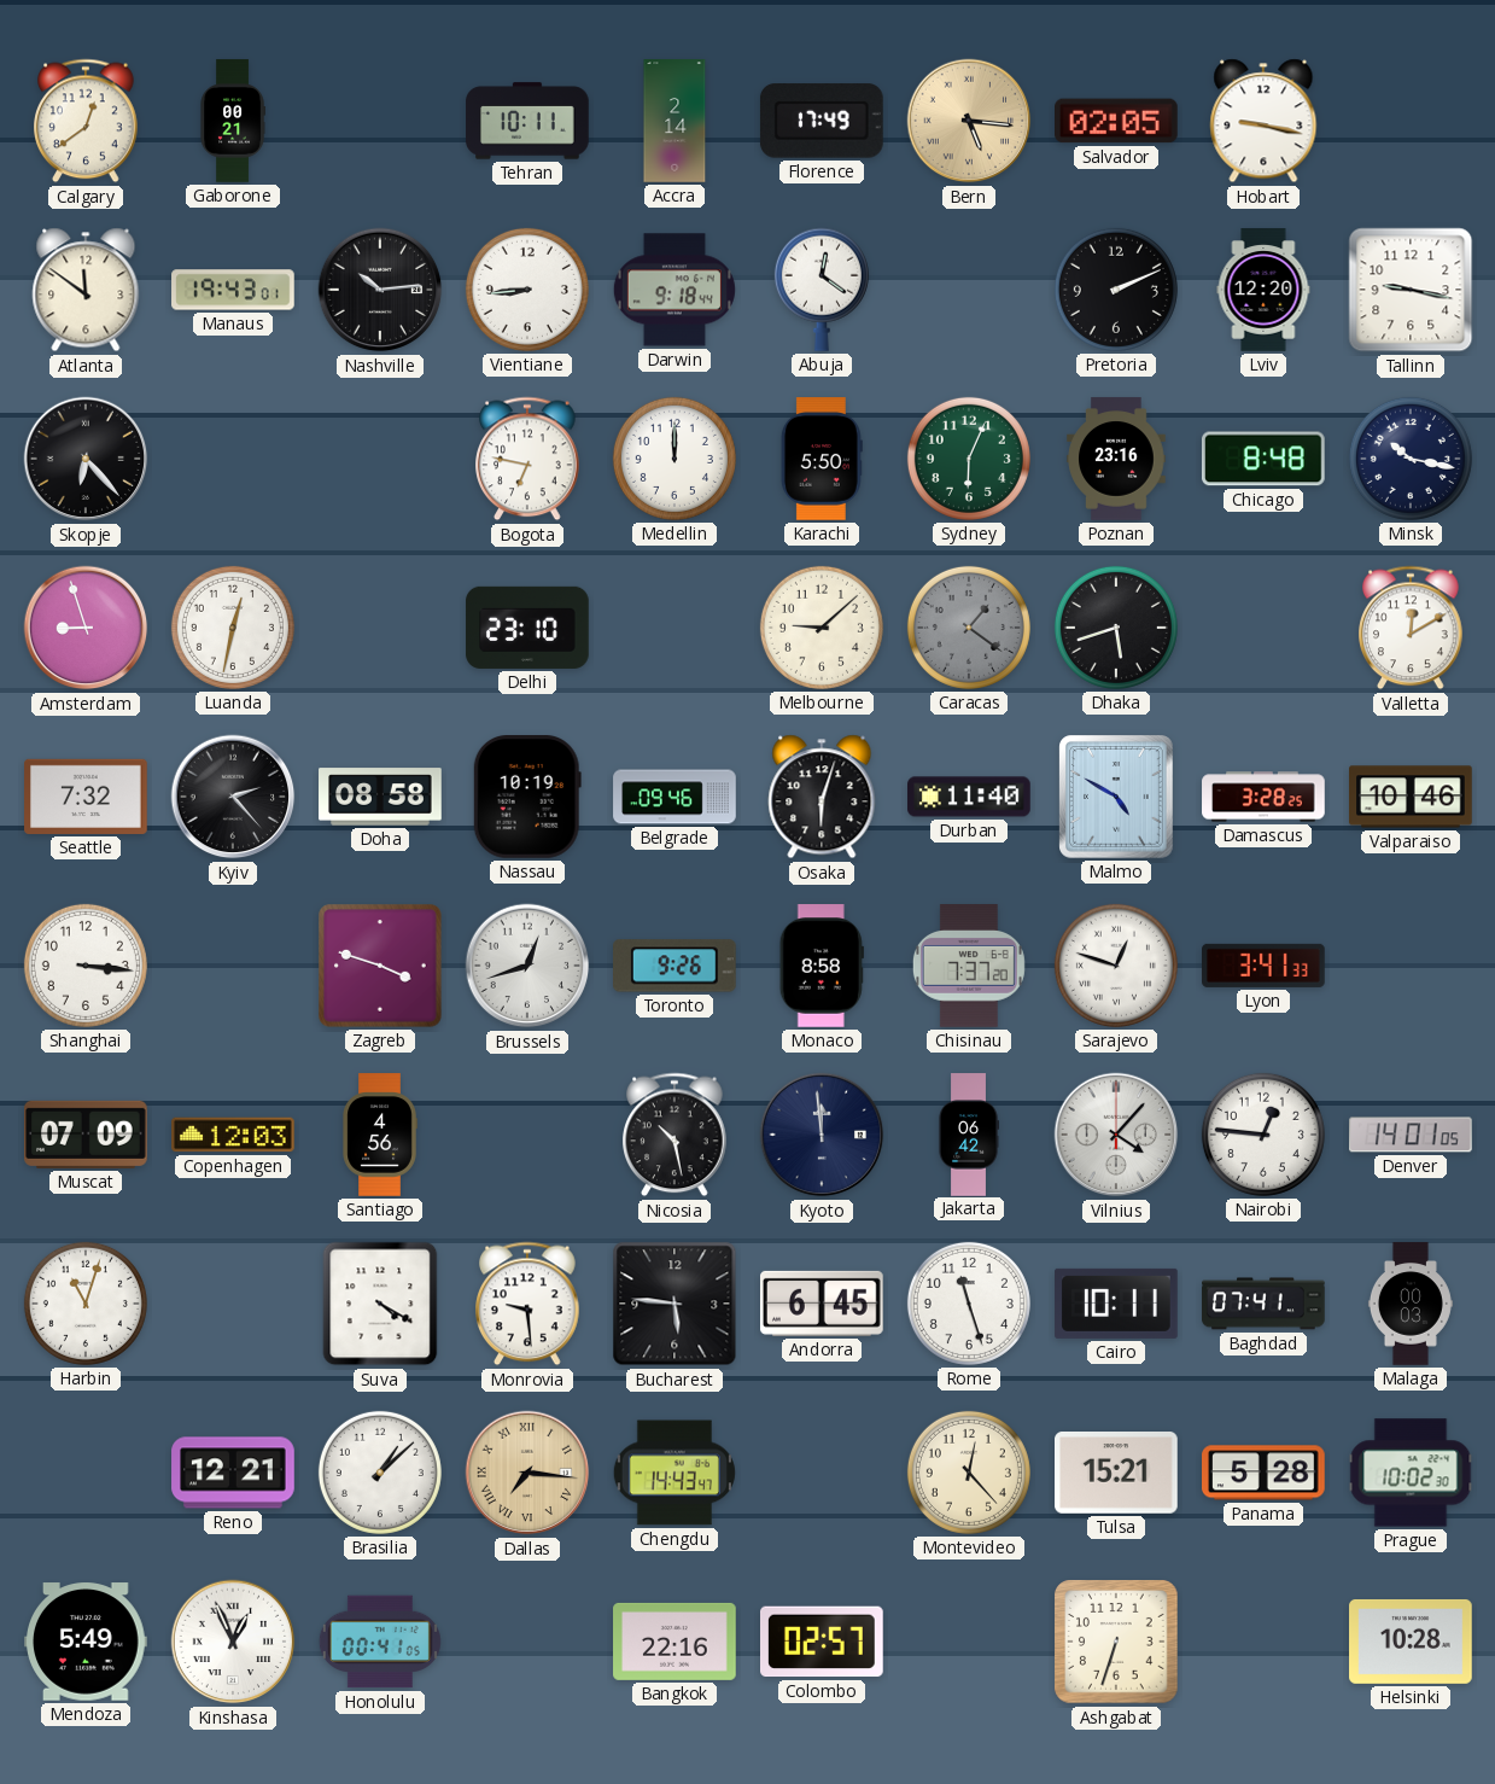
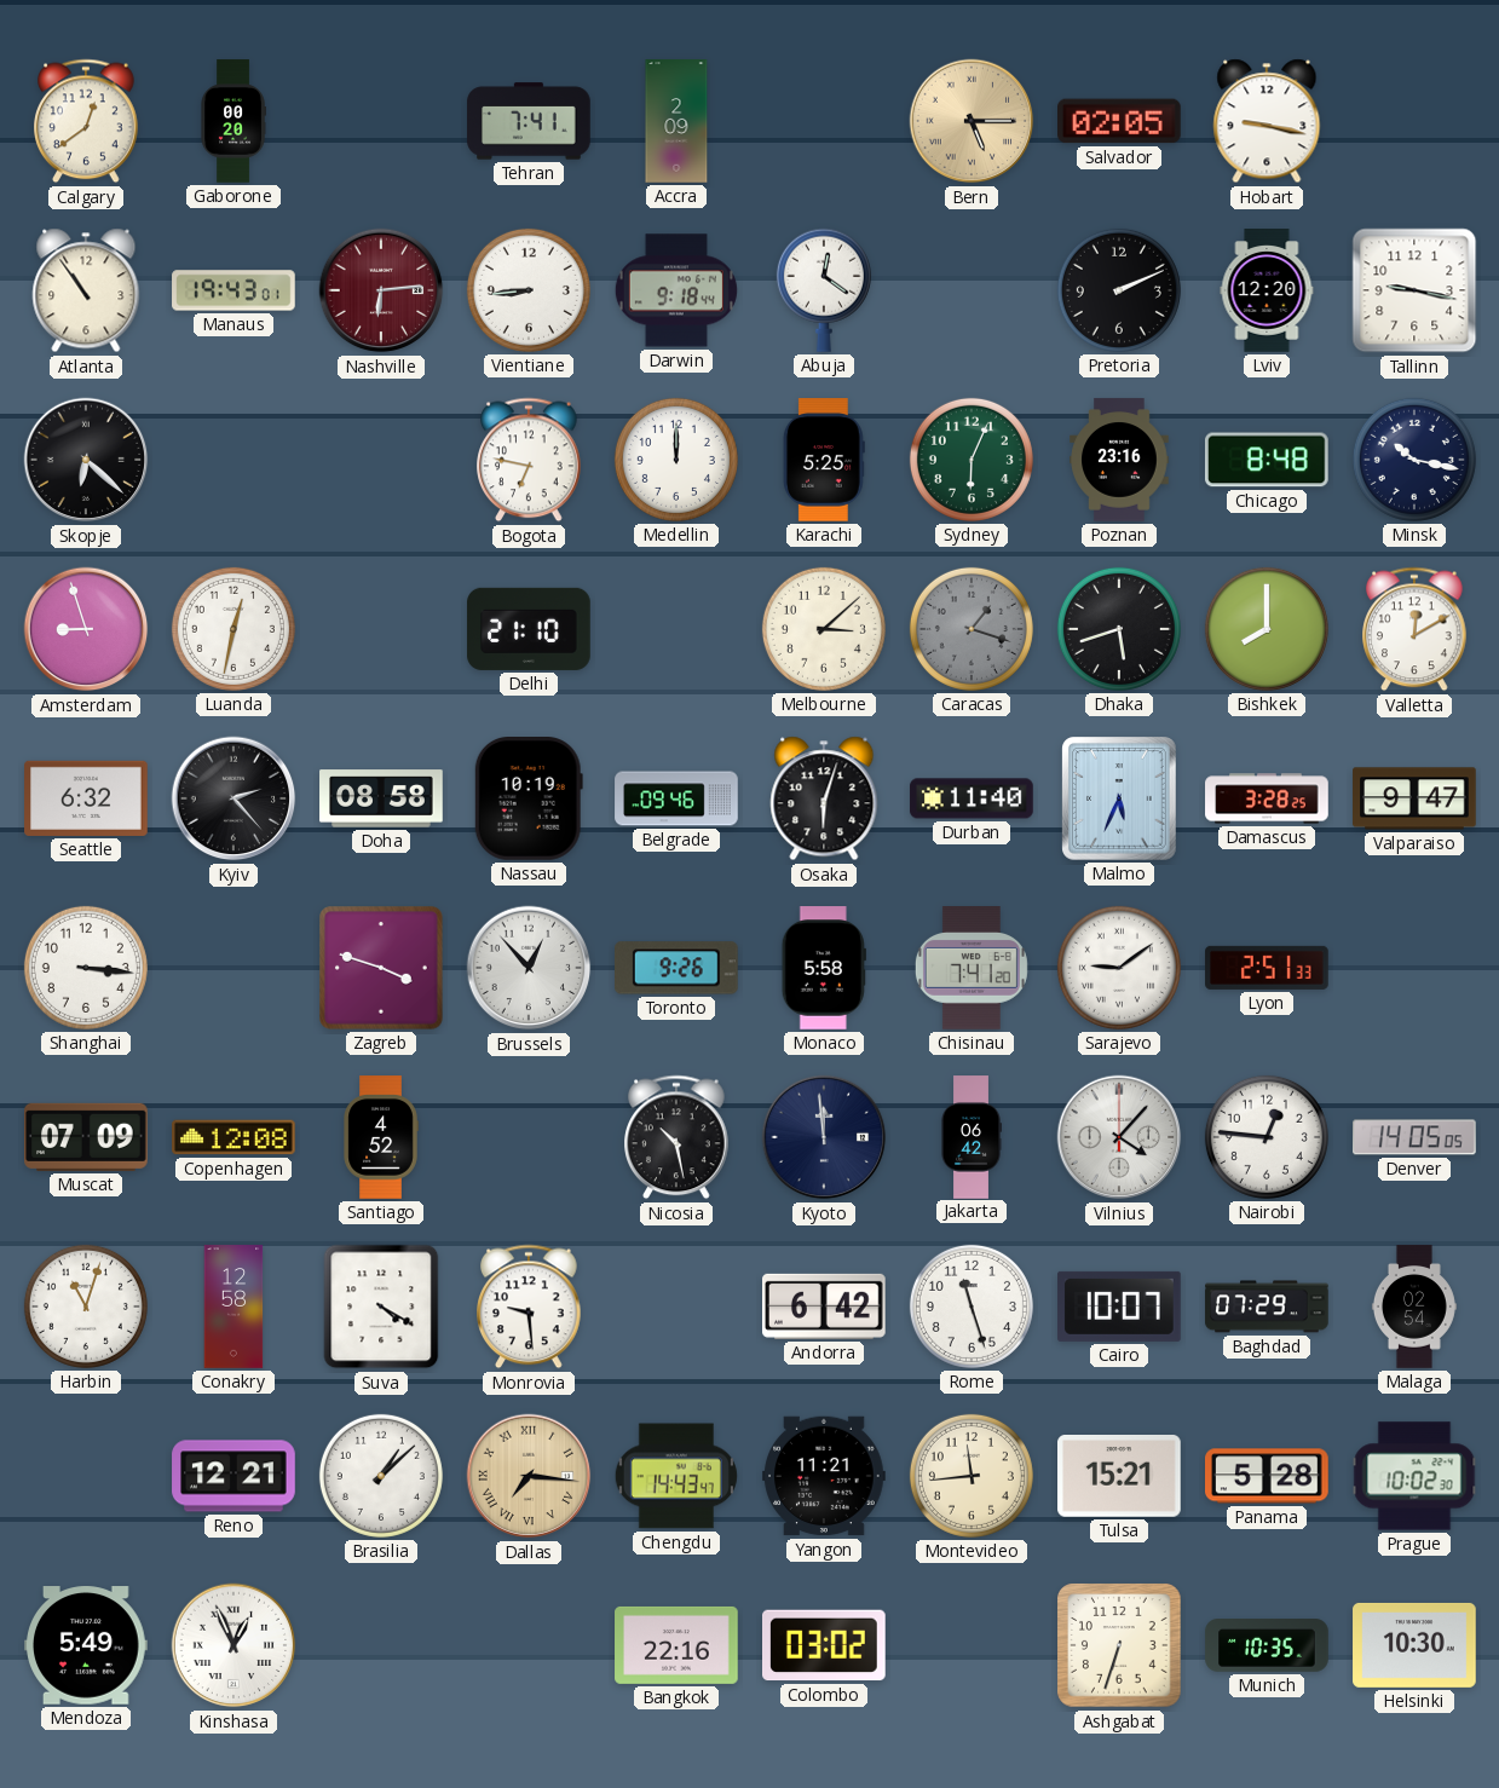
Gaborone: 00:21 -> 00:20
Tehran: 10:11 -> 7:41
Accra: 2:14 -> 2:09
Florence: 17:49 -> none
Bern: 5:16 -> 5:15
Atlanta: 11:51 -> 10:54
Nashville: 10:14 -> 6:14
Nashville dial: black -> burgundy
Skopje: 6:23 -> 6:22
Karachi: 5:50 -> 5:25
Delhi: 23:10 -> 21:10
Melbourne: 9:08 -> 3:08
Caracas: 1:21 -> 1:18
Bishkek: none -> 8:00
Seattle: 7:32 -> 6:32
Malmo: 4:50 -> 5:34
Valparaiso: 10:46 -> 9:47
Brussels: 12:42 -> 12:53
Monaco: 8:58 -> 5:58
Chisinau: 7:37 -> 7:41
Sarajevo: 12:48 -> 9:09
Lyon: 3:41 -> 2:51
Copenhagen: 12:03 -> 12:08
Santiago: 4:56 -> 4:52
Denver: 14:01 -> 14:05
Conakry: none -> 12:58
Bucharest: 5:46 -> none
Andorra: 6:45 -> 6:42
Cairo: 10:11 -> 10:07
Baghdad: 07:41 -> 07:29
Malaga: 00:03 -> 02:54
Yangon: none -> 11:21
Montevideo: 12:23 -> 11:44
Honolulu: 00:41 -> none
Colombo: 02:57 -> 03:02
Munich: none -> 10:35
Helsinki: 10:28 -> 10:30
